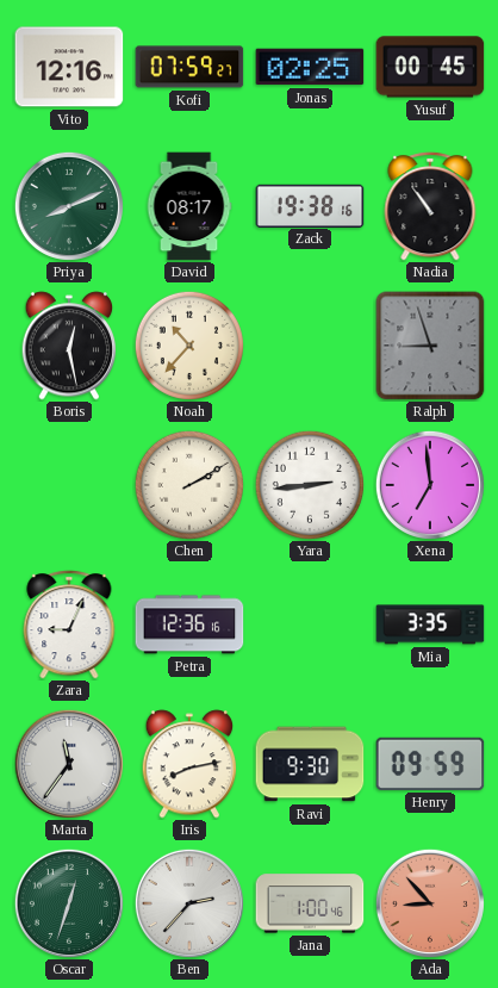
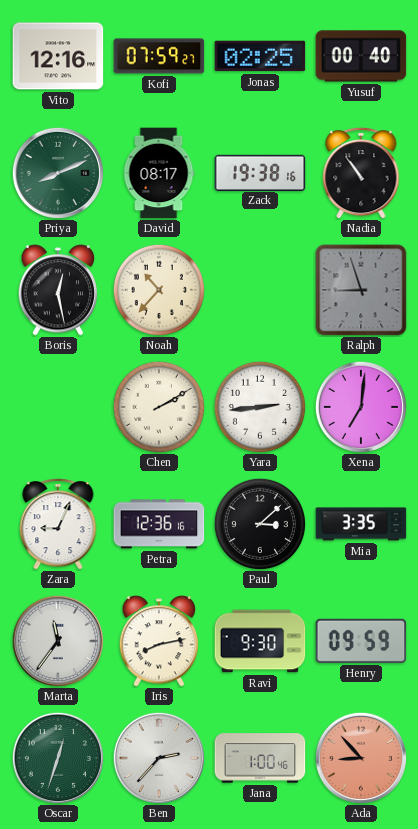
Yusuf: 00:45 -> 00:40
Xena: 6:59 -> 7:01
Paul: none -> 3:08
